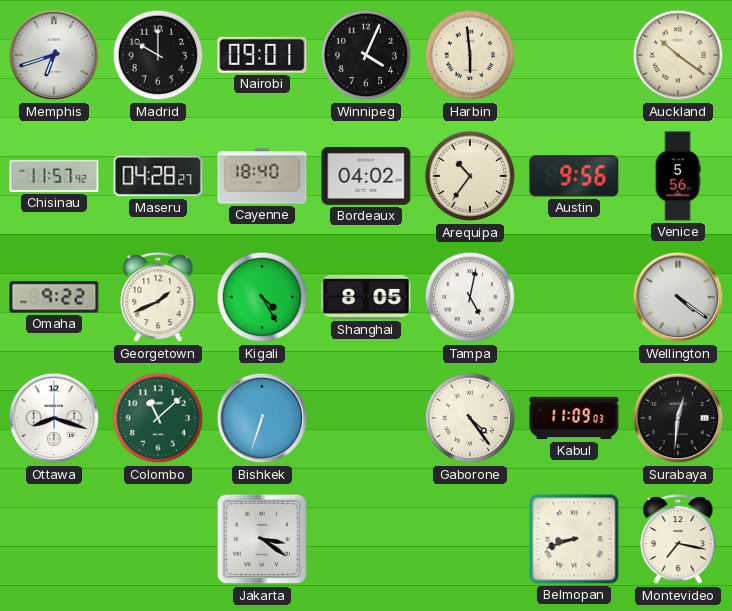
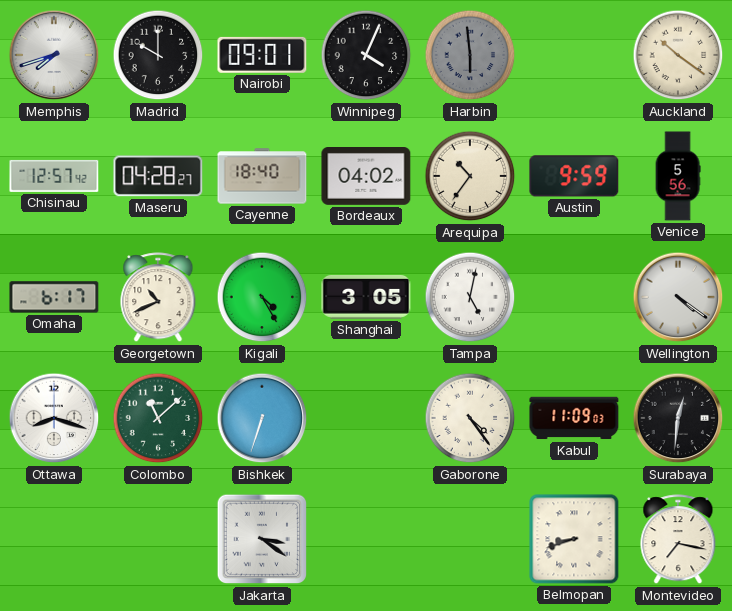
Memphis: 6:42 -> 7:42
Harbin dial: cream -> grey
Chisinau: 11:57 -> 12:57
Austin: 9:56 -> 9:59
Omaha: 9:22 -> 6:17
Georgetown: 1:41 -> 10:41
Shanghai: 8:05 -> 3:05
